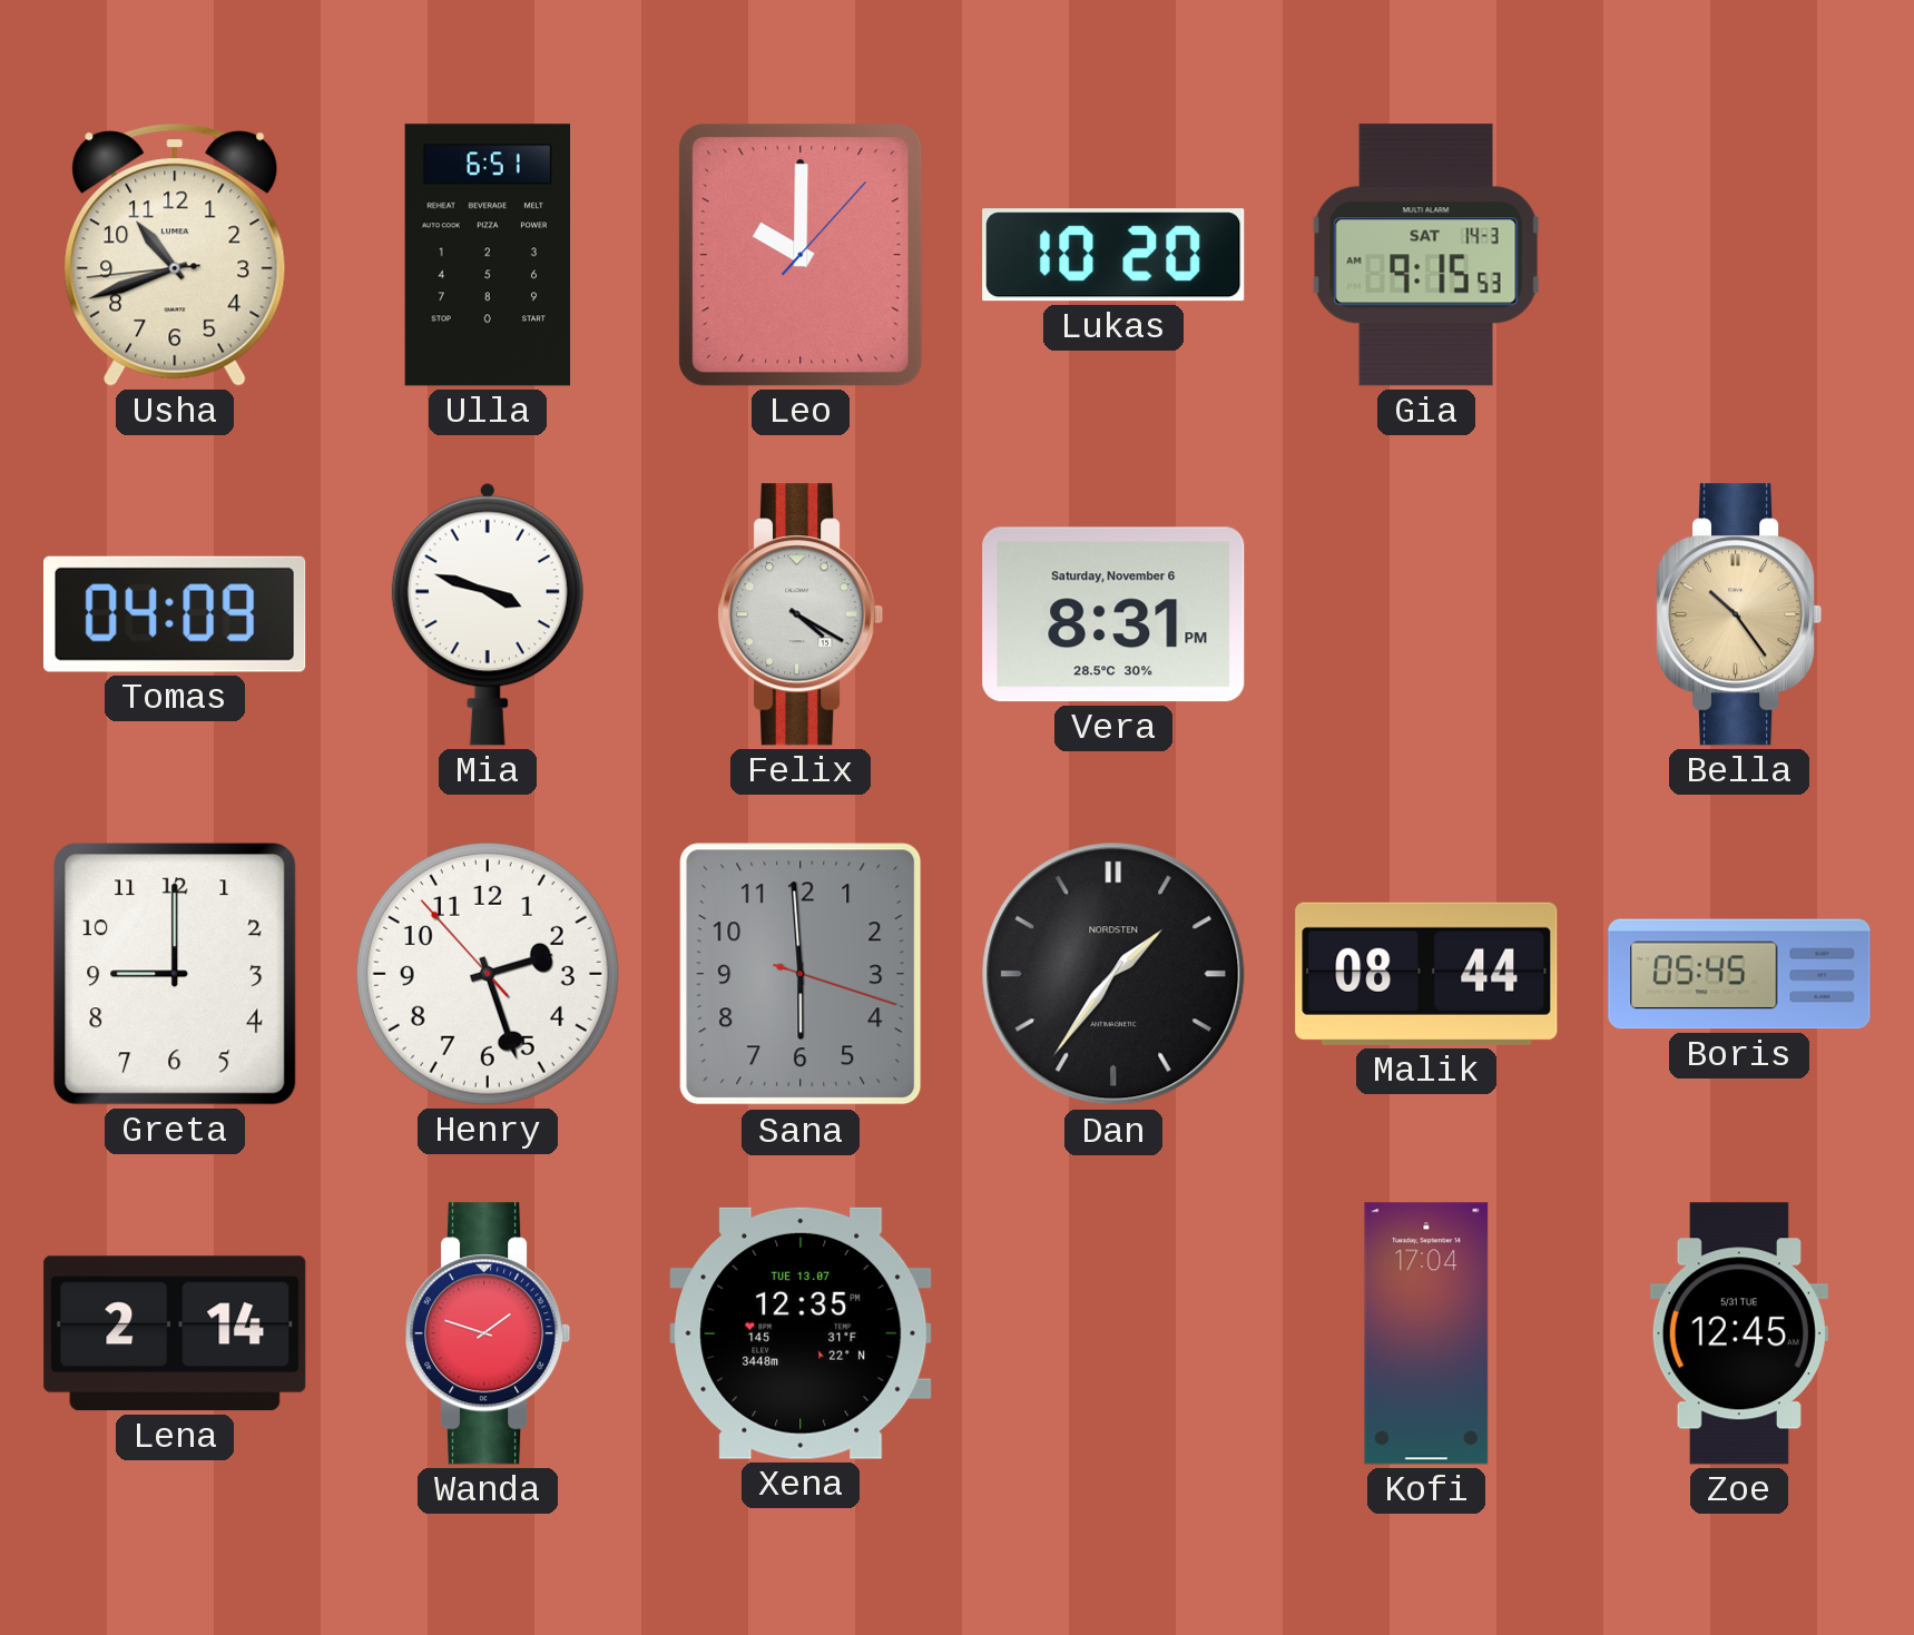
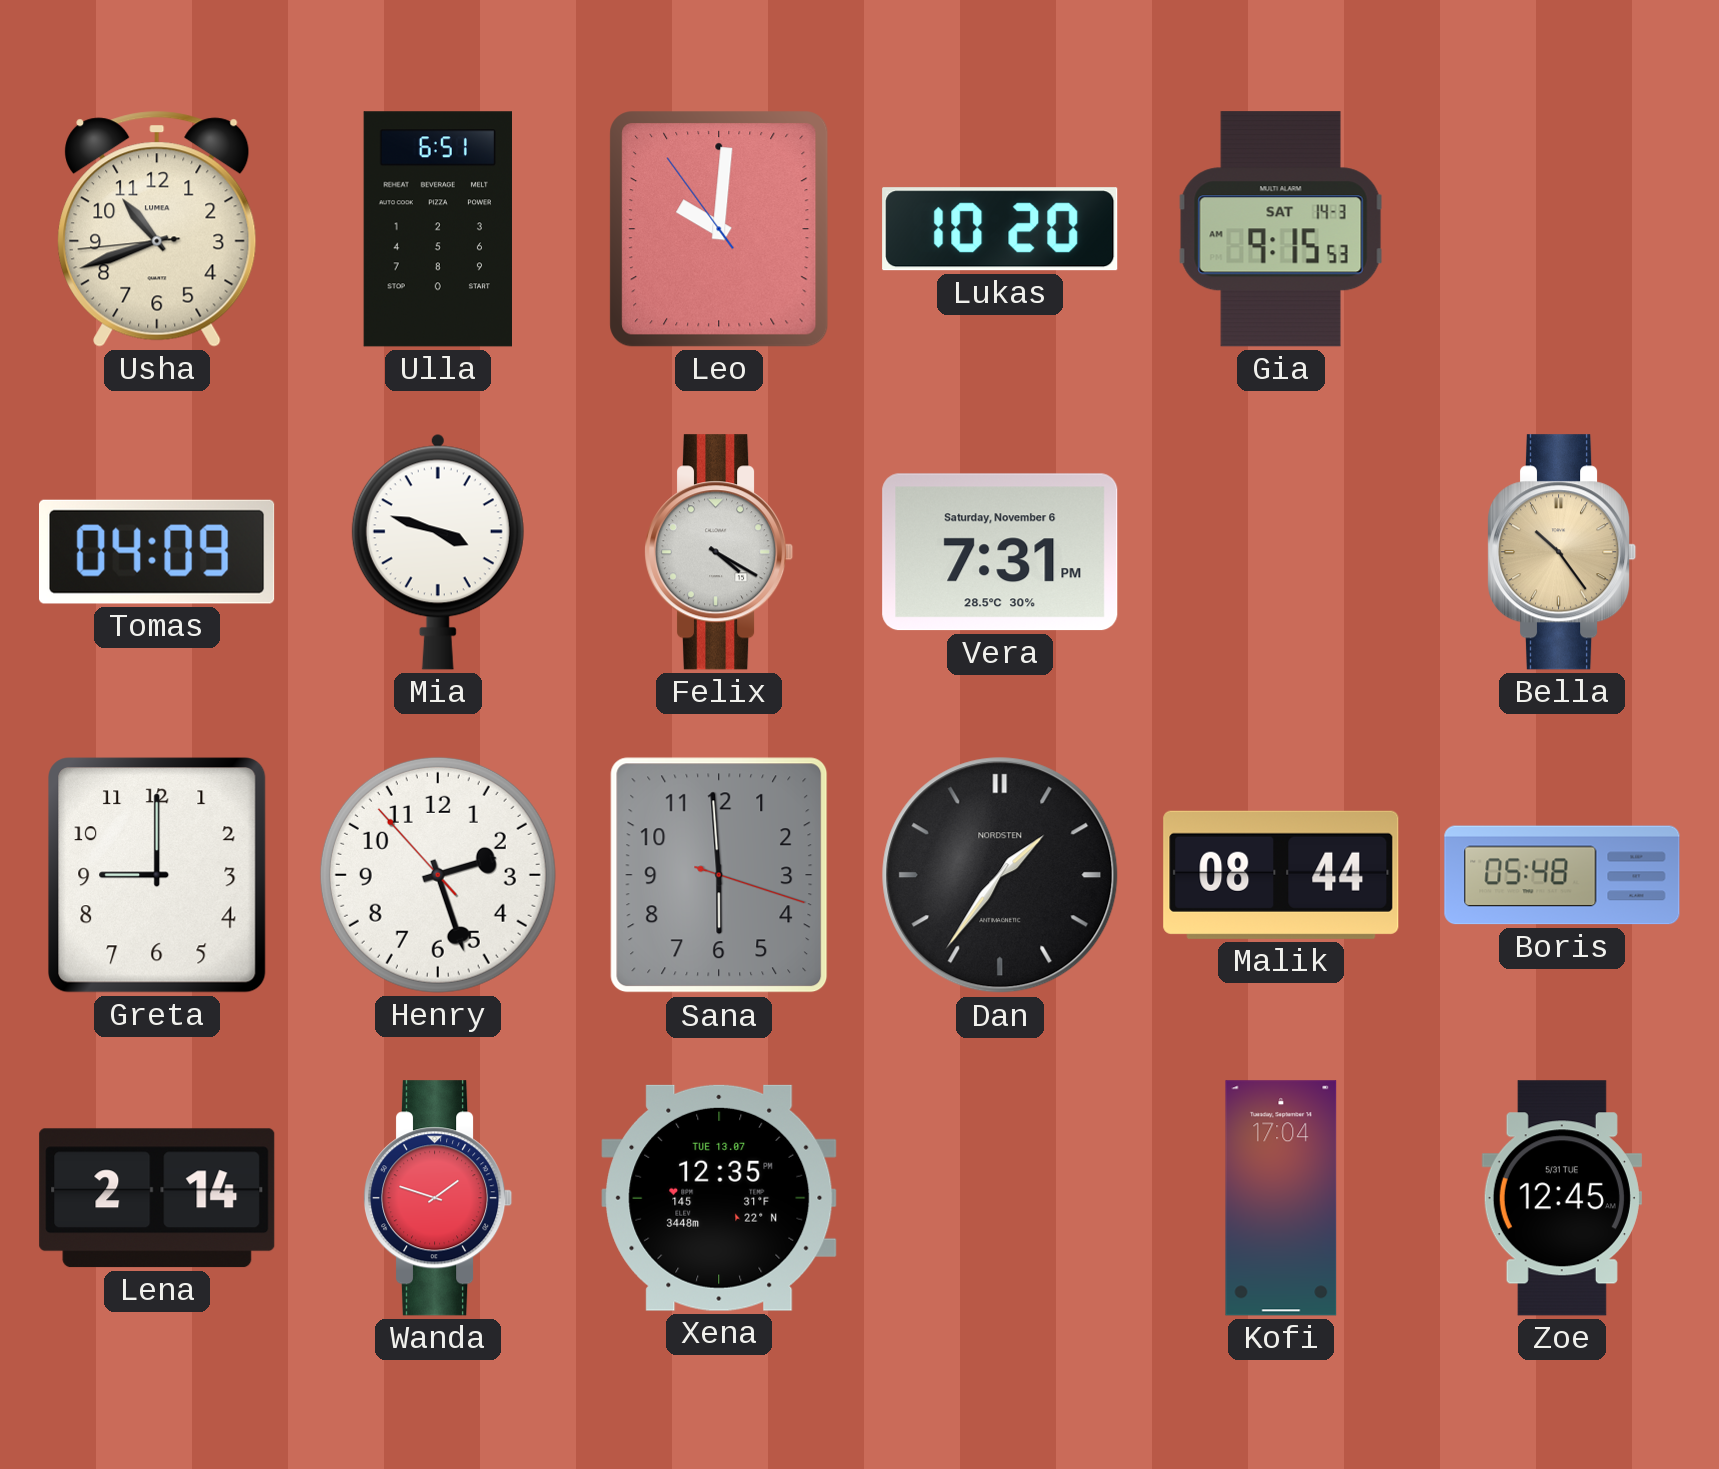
Leo: 10:00:07 -> 10:00:54
Vera: 8:31 -> 7:31
Boris: 05:45 -> 05:48
